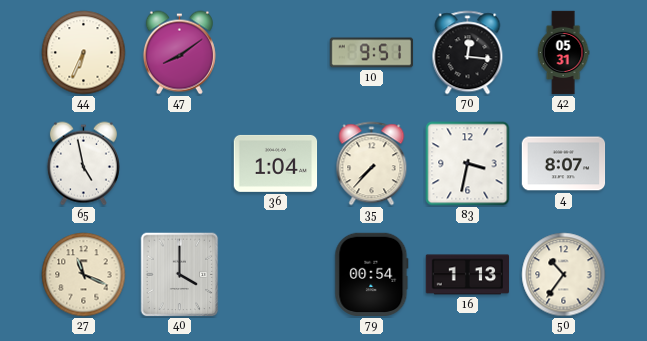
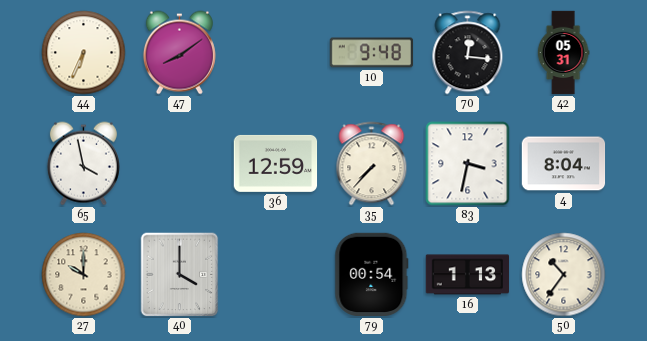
10: 9:51 -> 9:48
65: 4:58 -> 3:58
36: 1:04 -> 12:59
4: 8:07 -> 8:04
27: 11:19 -> 10:00
